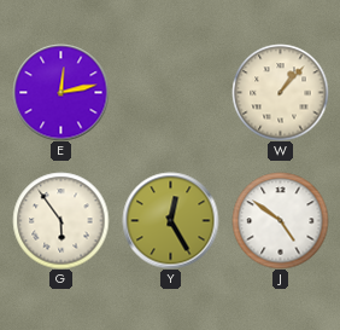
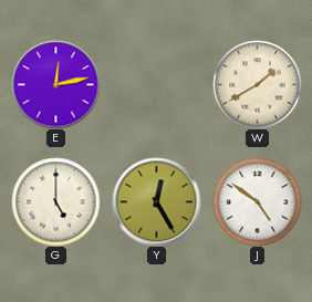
W: 1:07 -> 1:40
G: 5:54 -> 5:00
